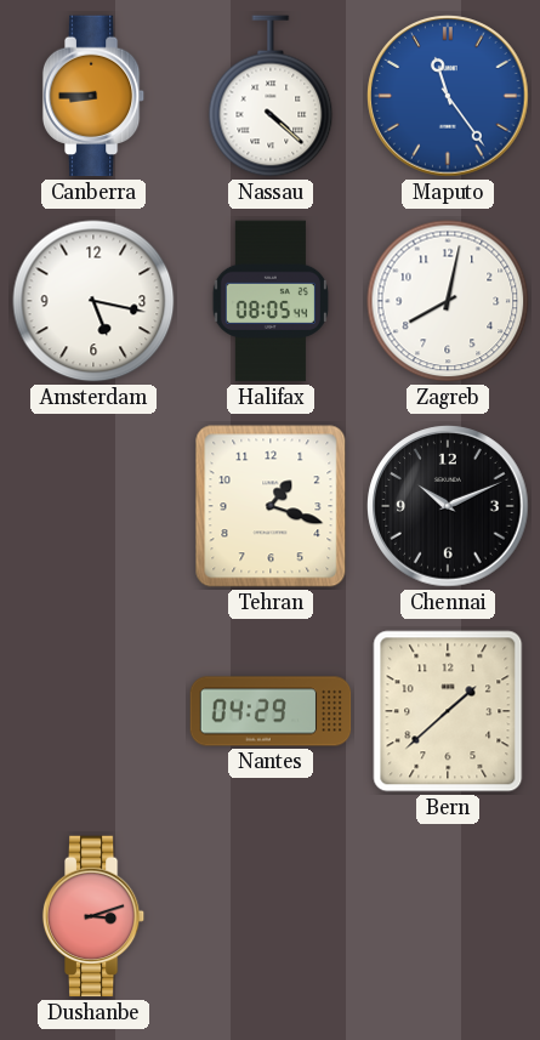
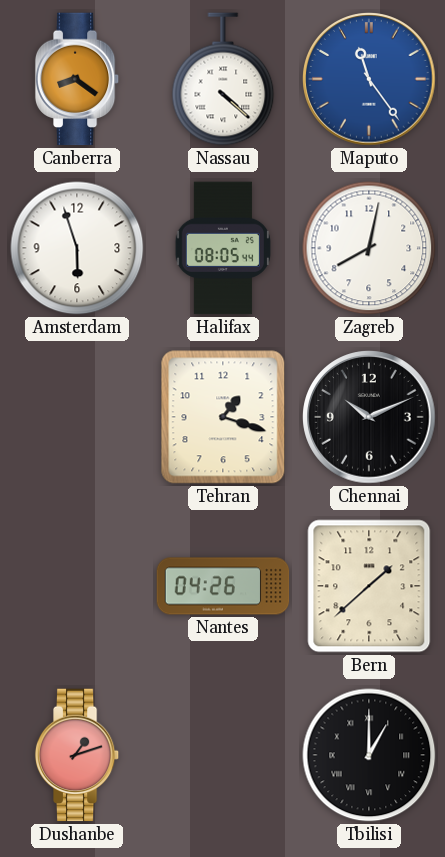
Canberra: 8:45 -> 8:21
Amsterdam: 5:17 -> 5:57
Nantes: 04:29 -> 04:26
Dushanbe: 3:12 -> 1:12
Tbilisi: none -> 1:00
